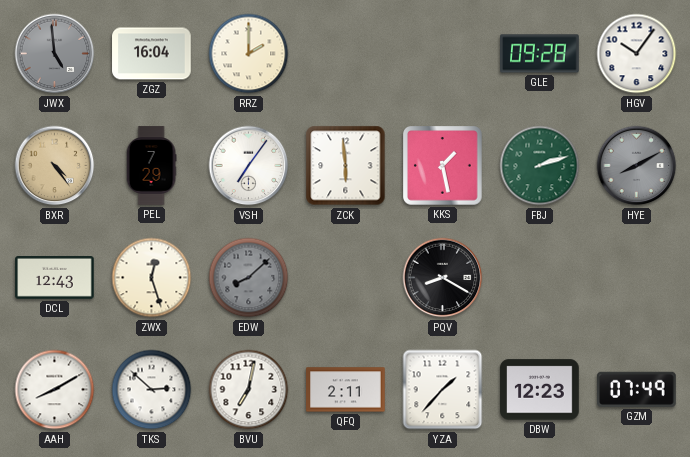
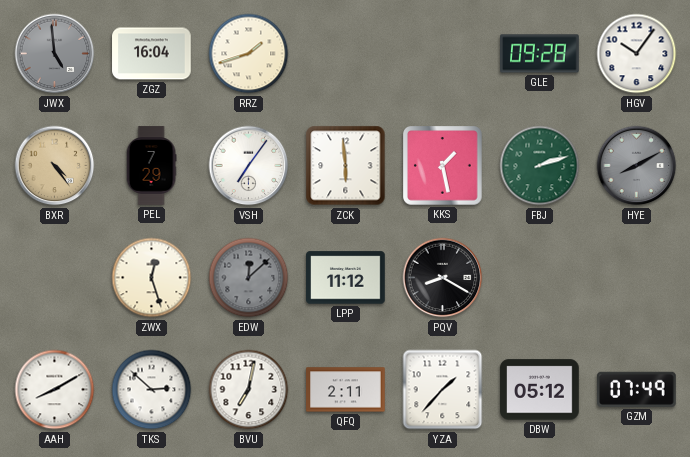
RRZ: 2:00 -> 1:42
DCL: 12:43 -> none
EDW: 8:08 -> 12:08
LPP: none -> 11:12
DBW: 12:23 -> 05:12
